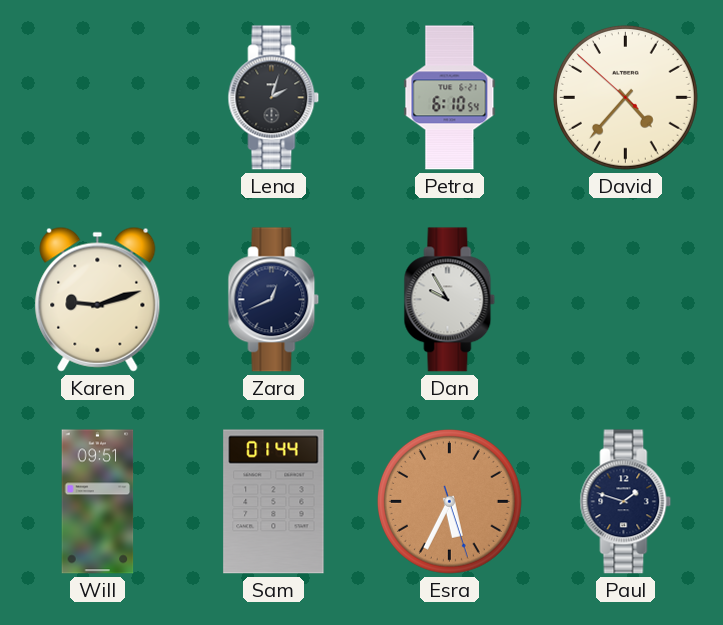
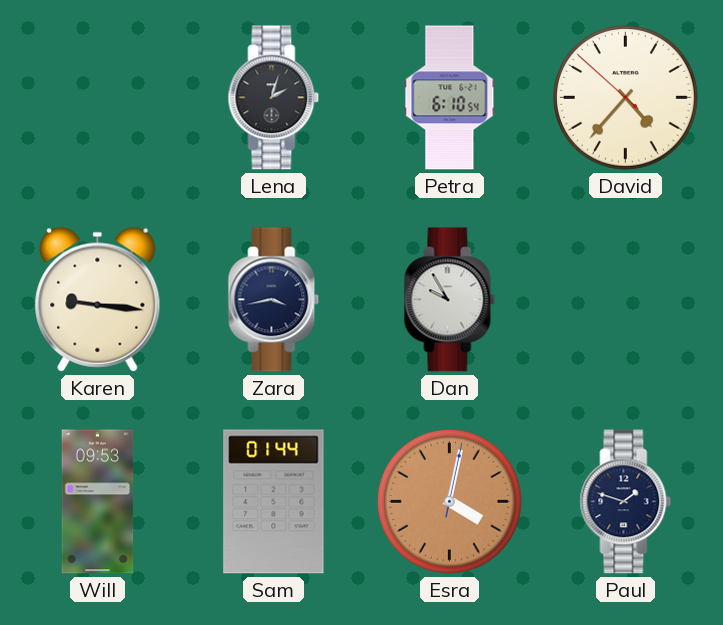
Karen: 9:12 -> 9:16
Zara: 12:41 -> 3:43
Will: 09:51 -> 09:53
Esra: 5:34 -> 4:02
